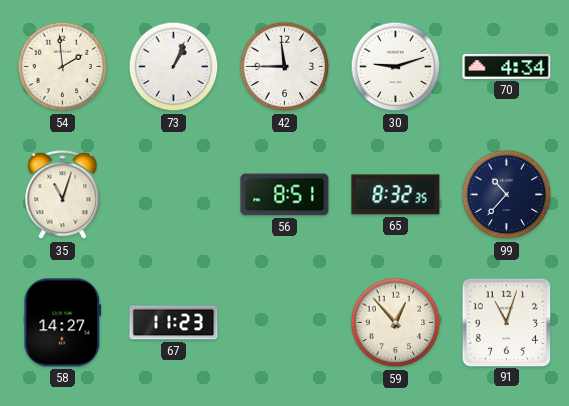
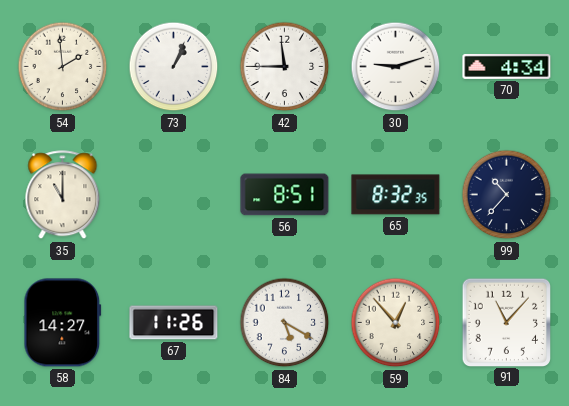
35: 11:03 -> 11:00
67: 11:23 -> 11:26
84: none -> 5:20
91: 11:03 -> 11:07
